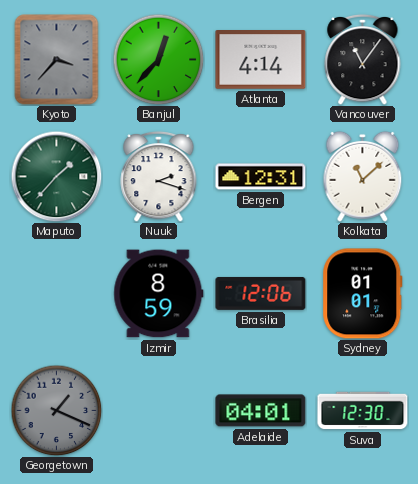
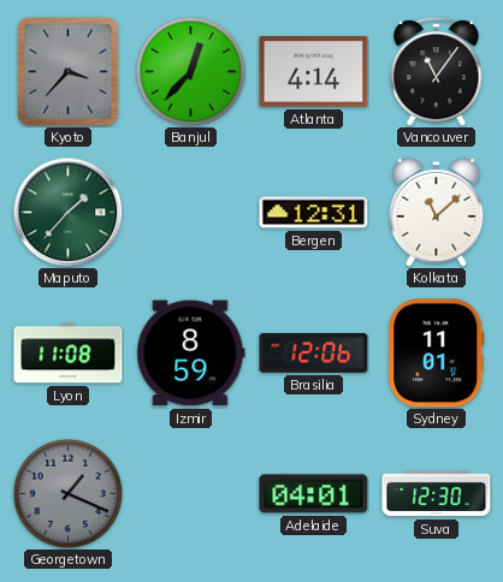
Nuuk: 2:18 -> none
Lyon: none -> 11:08
Sydney: 01:01 -> 11:01
